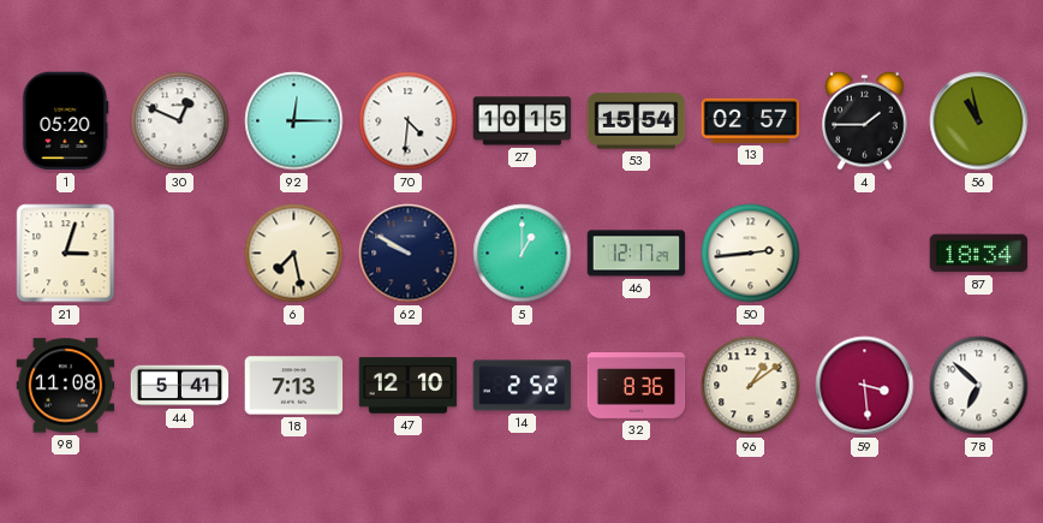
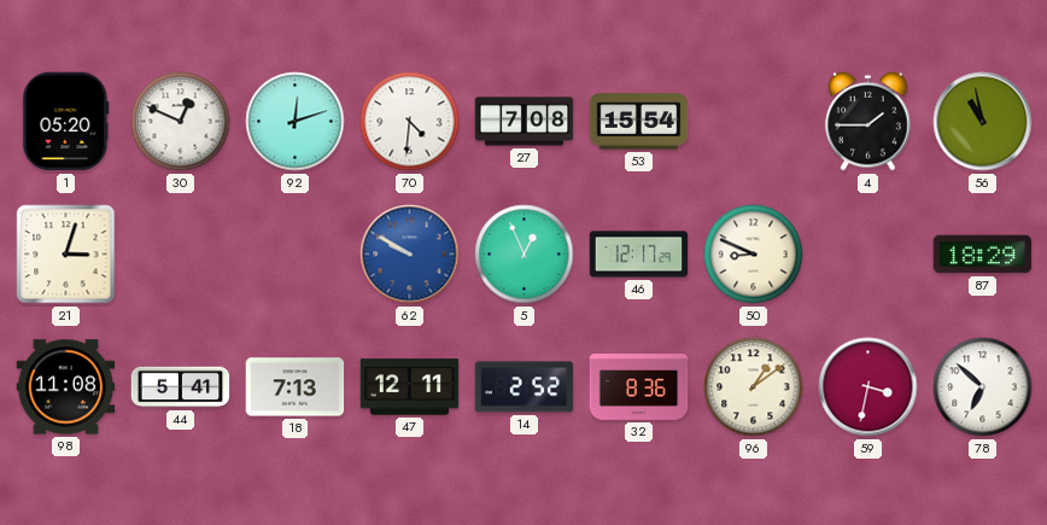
92: 12:15 -> 12:12
27: 10:15 -> 7:08
13: 02:57 -> none
6: 7:28 -> none
62 dial: navy -> blue
5: 1:00 -> 12:56
50: 2:44 -> 8:49
87: 18:34 -> 18:29
47: 12:10 -> 12:11
59: 3:29 -> 3:32
